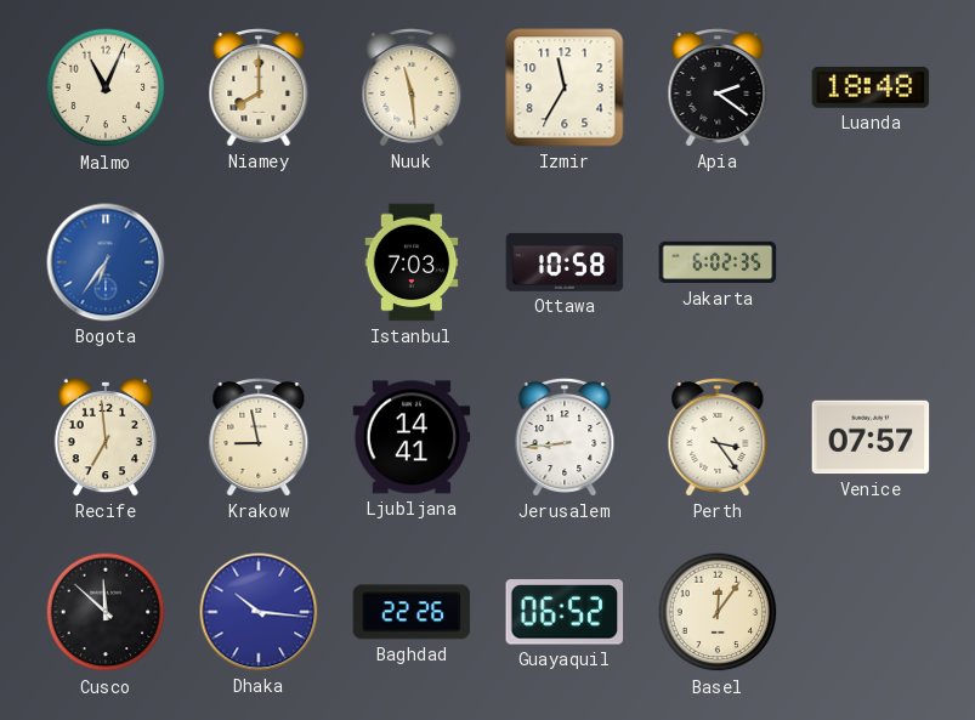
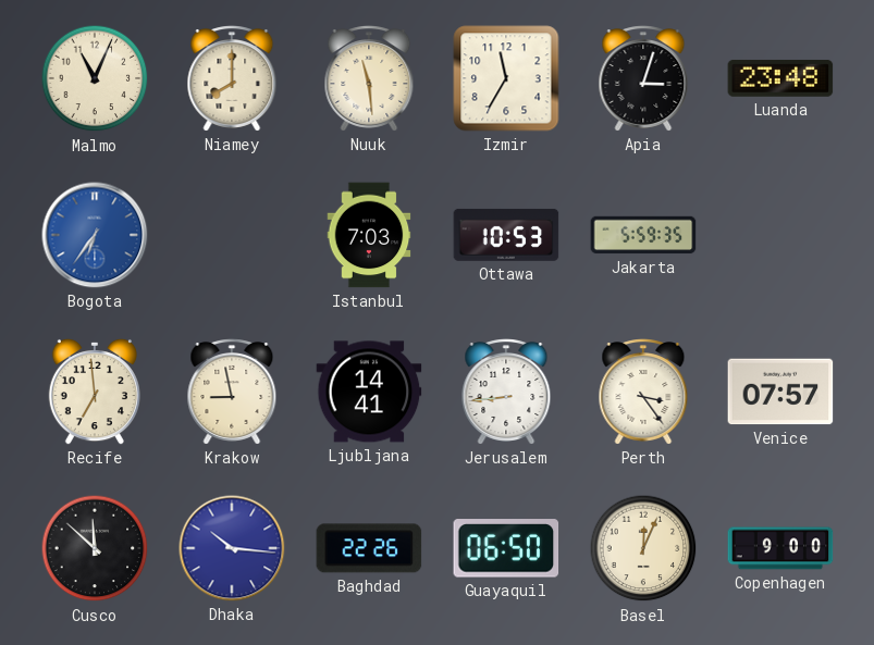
Apia: 2:21 -> 3:03
Luanda: 18:48 -> 23:48
Ottawa: 10:58 -> 10:53
Jakarta: 6:02 -> 5:59
Guayaquil: 06:52 -> 06:50
Basel: 12:06 -> 12:04
Copenhagen: none -> 9:00
